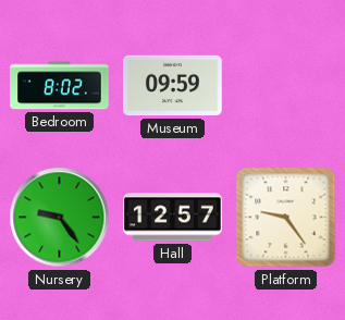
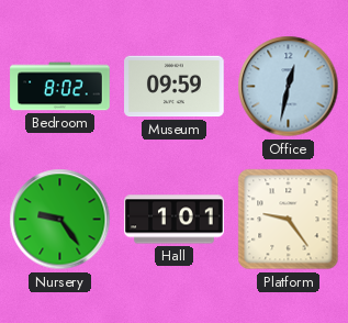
Office: none -> 12:32
Hall: 12:57 -> 1:01
